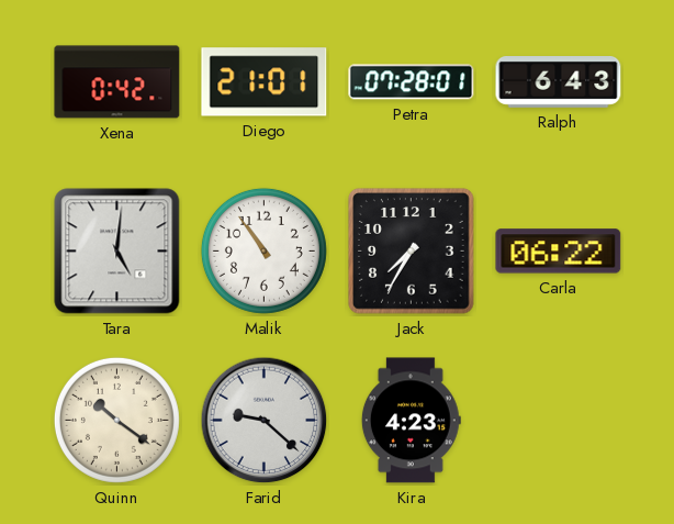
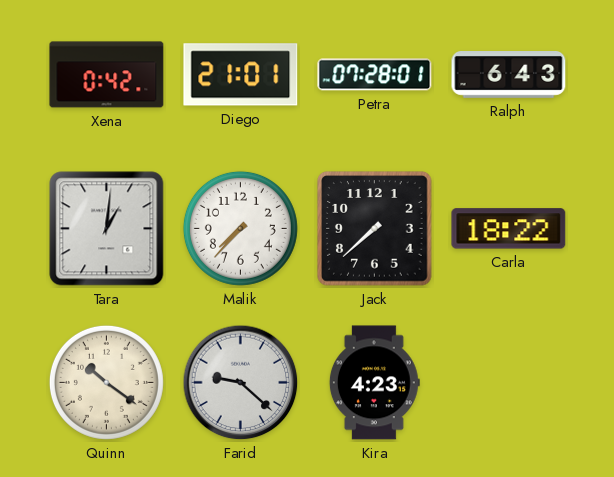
Tara: 5:01 -> 1:01
Malik: 10:54 -> 7:37
Jack: 7:35 -> 7:38
Carla: 06:22 -> 18:22
